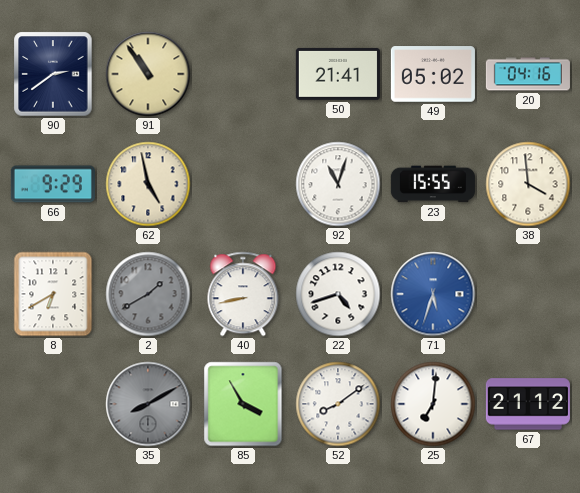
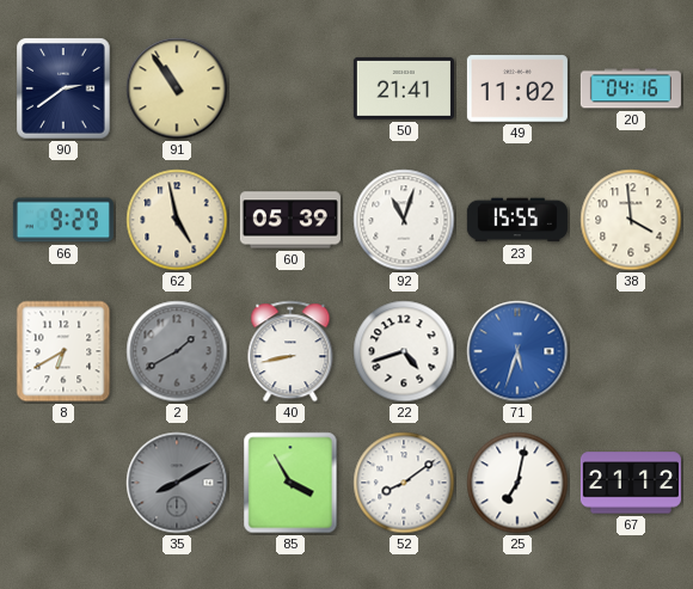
49: 05:02 -> 11:02
60: none -> 05:39
25: 7:01 -> 7:02
